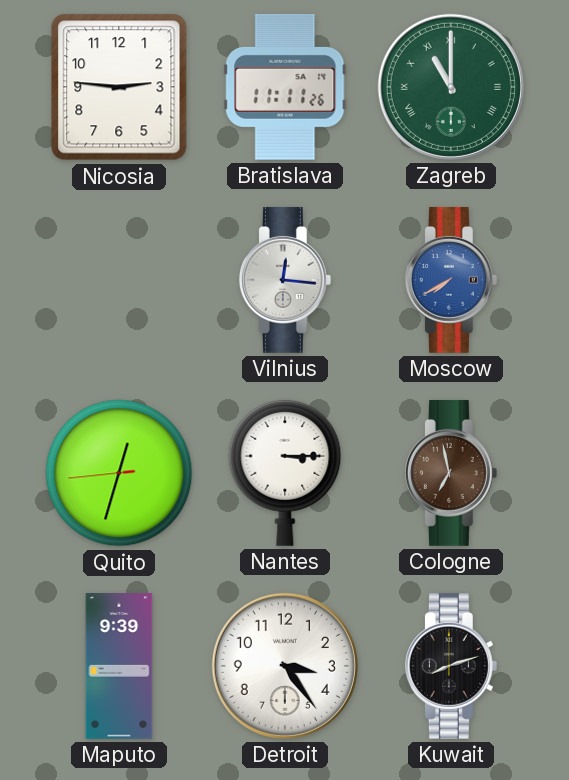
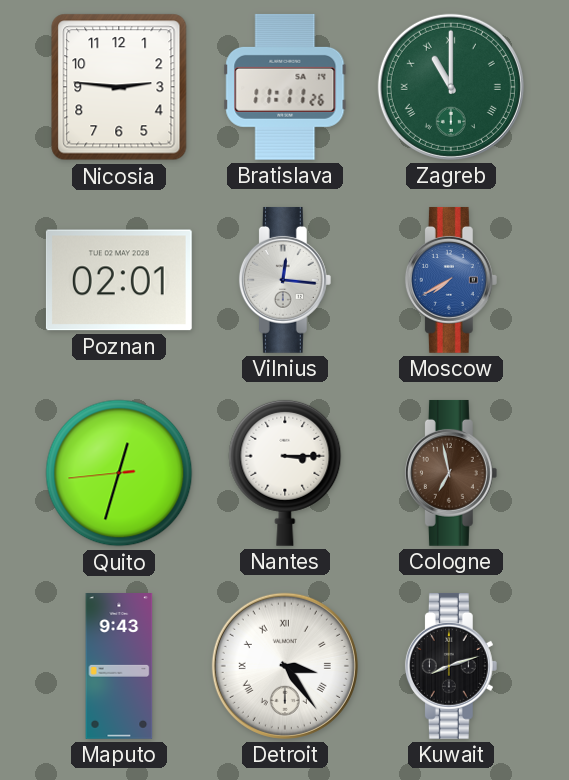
Poznan: none -> 02:01
Maputo: 9:39 -> 9:43
Detroit numerals: Arabic -> Roman
